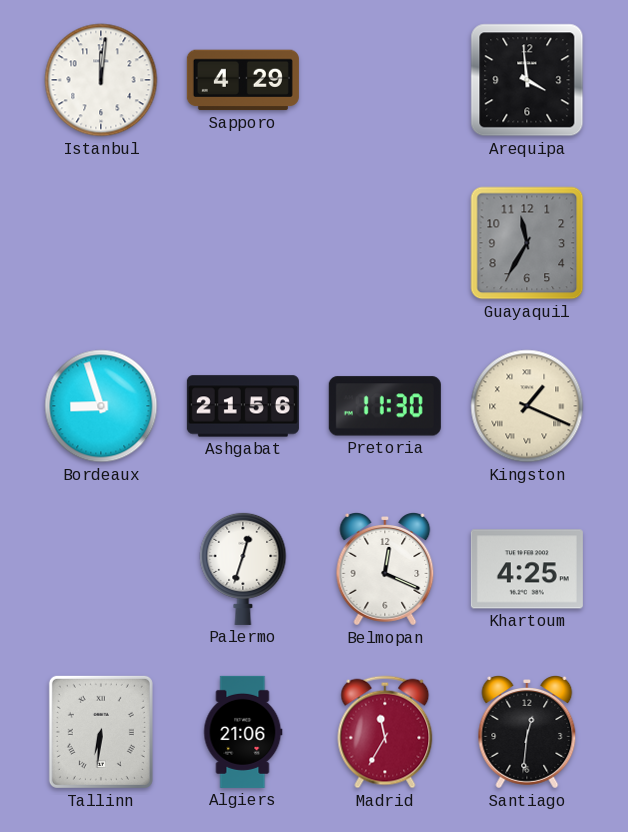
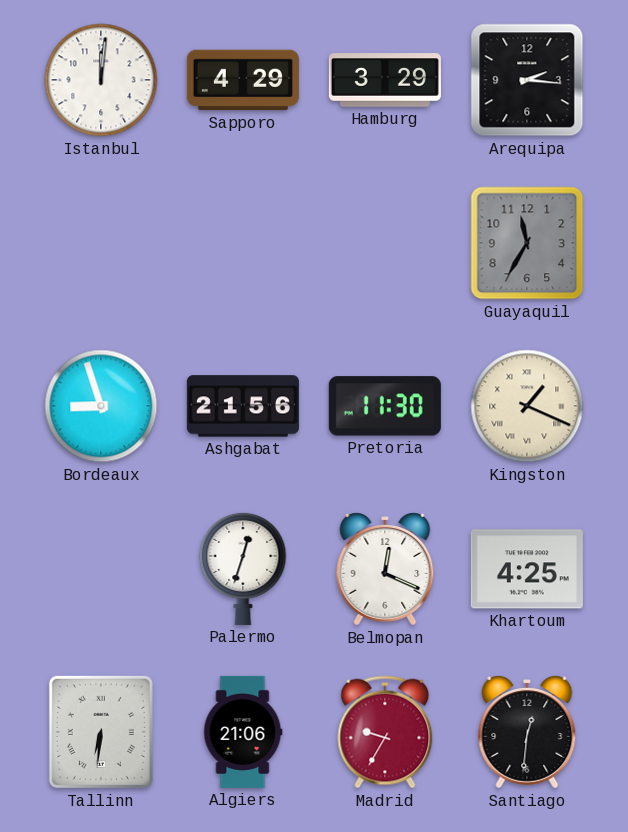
Hamburg: none -> 3:29
Arequipa: 3:59 -> 2:16
Madrid: 11:35 -> 9:35
